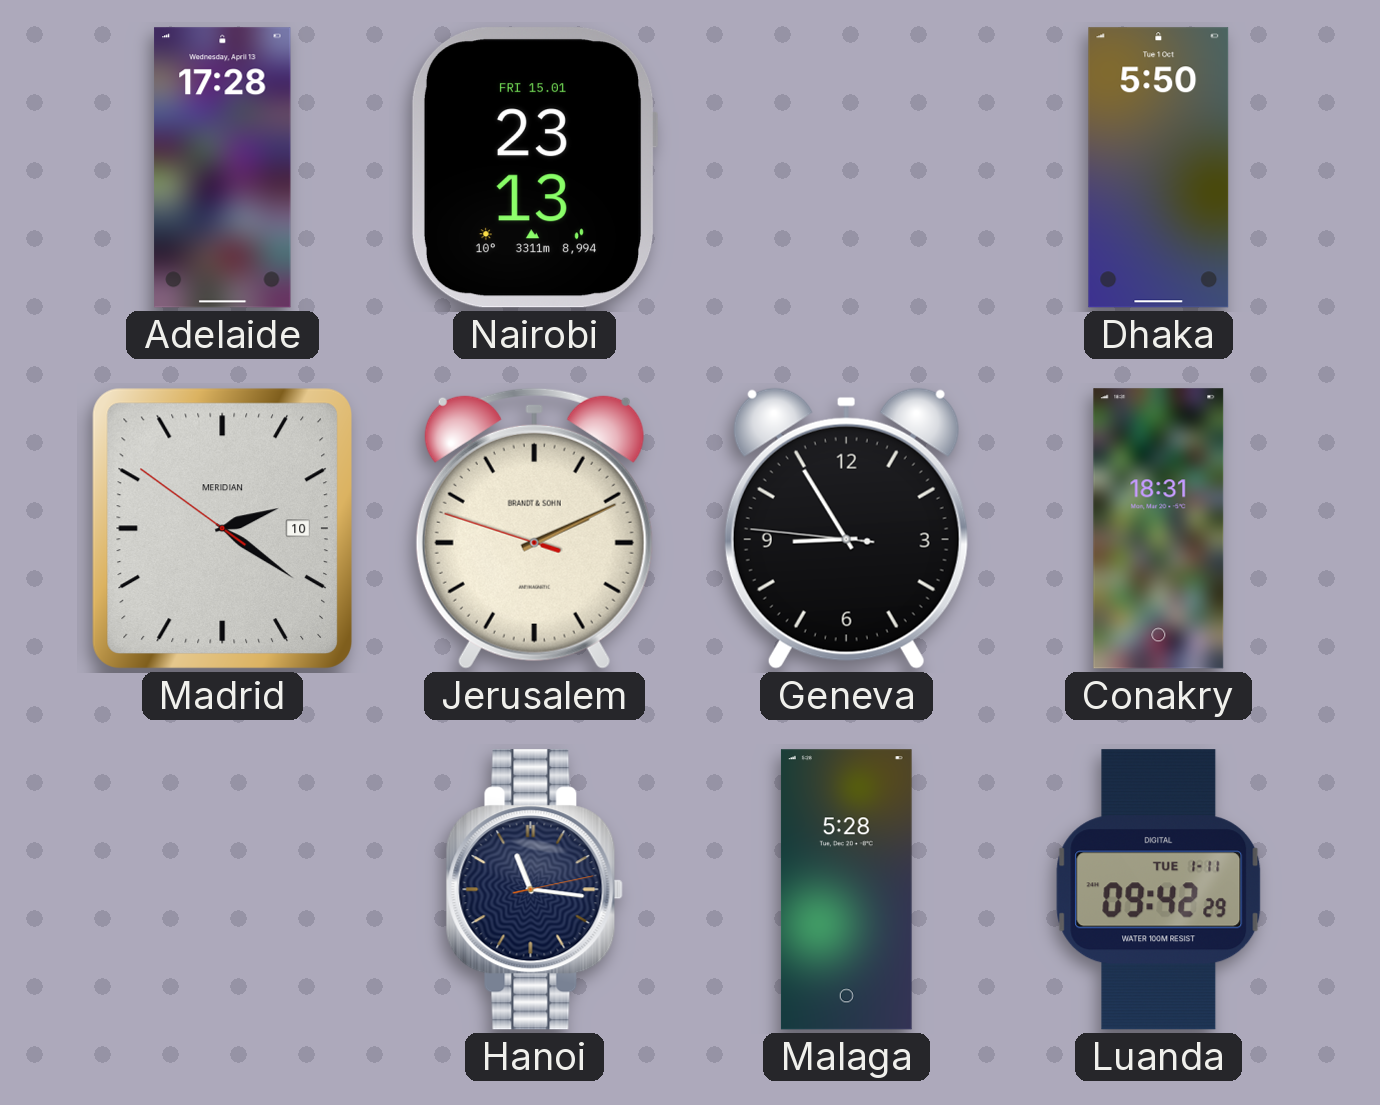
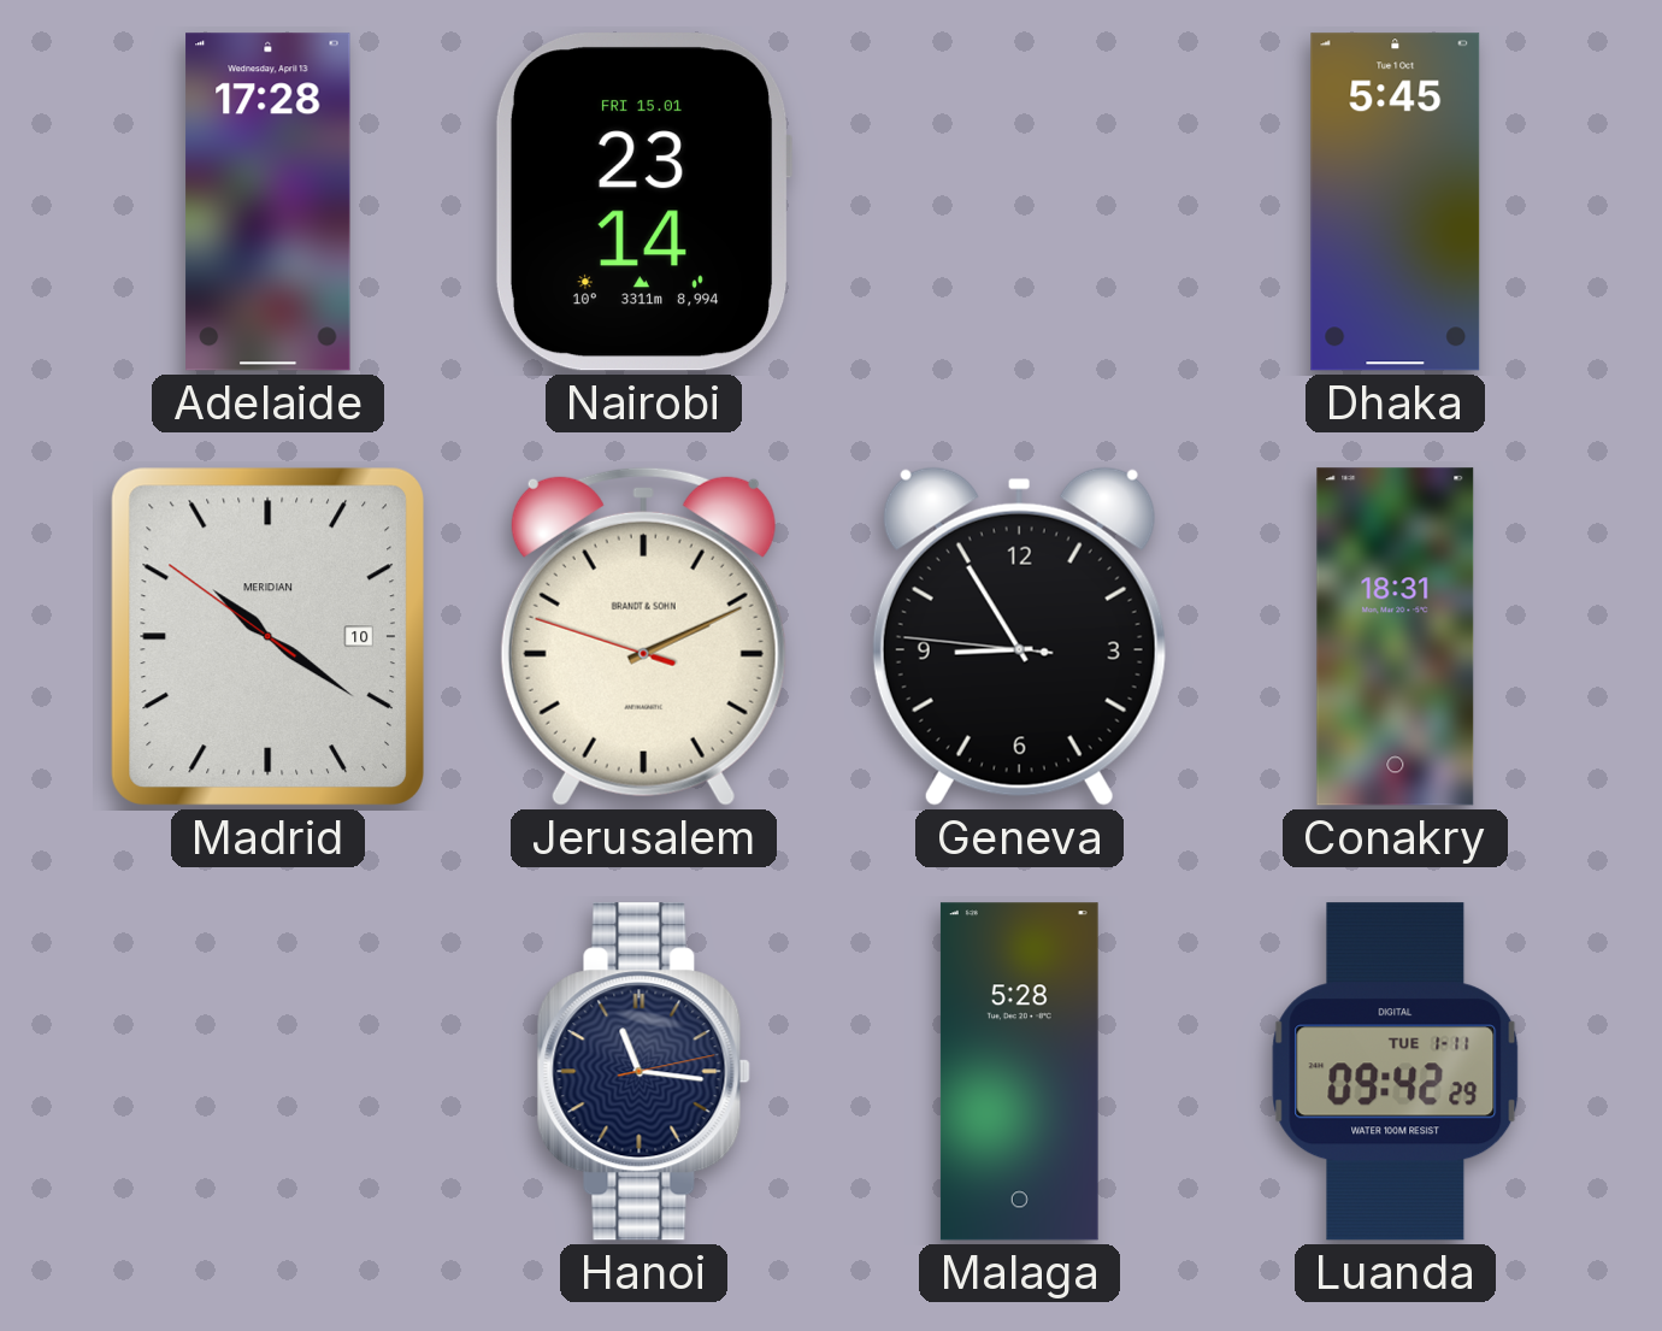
Nairobi: 23:13 -> 23:14
Dhaka: 5:50 -> 5:45
Madrid: 2:20 -> 10:20
